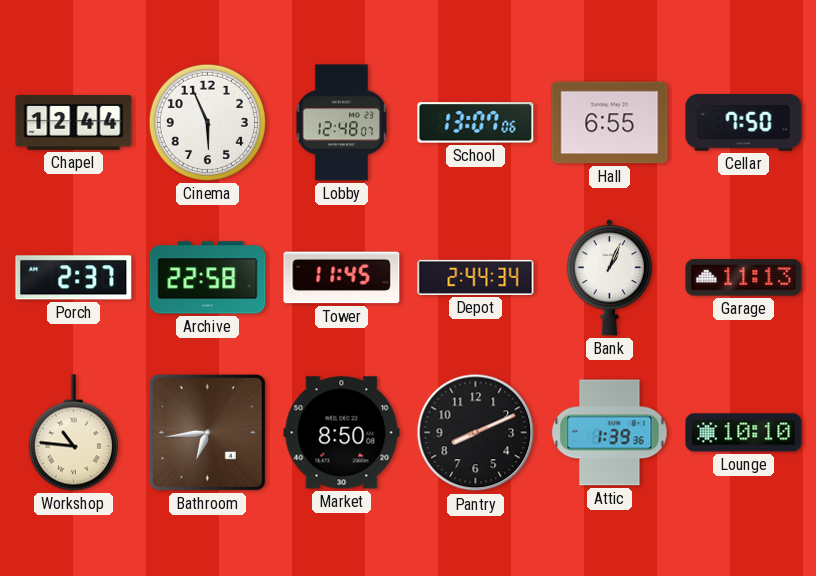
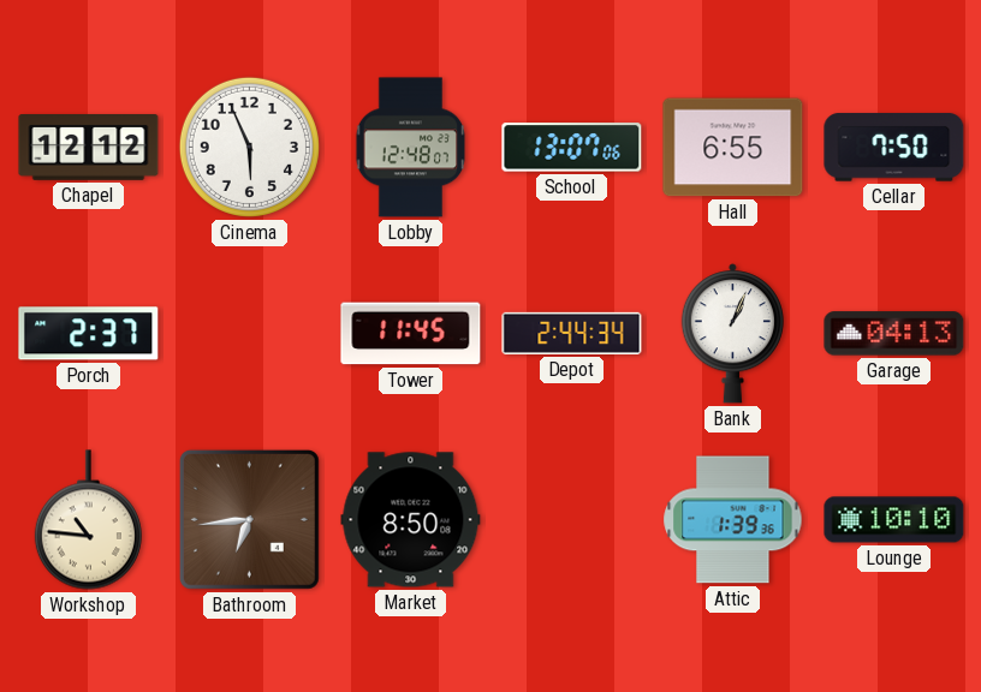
Chapel: 12:44 -> 12:12
Archive: 22:58 -> none
Garage: 11:13 -> 04:13
Pantry: 8:11 -> none
